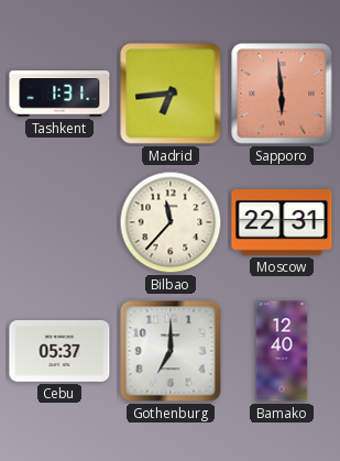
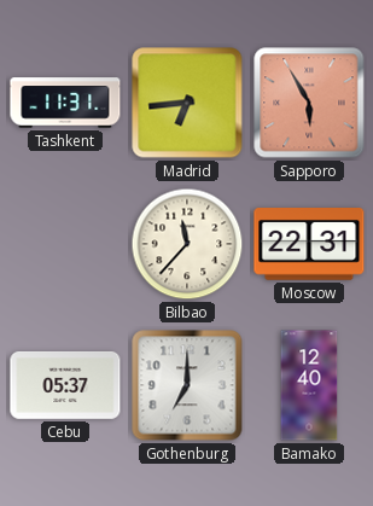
Tashkent: 1:31 -> 11:31
Sapporo: 5:59 -> 5:55
